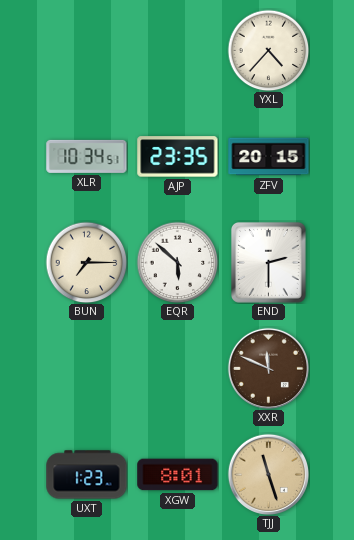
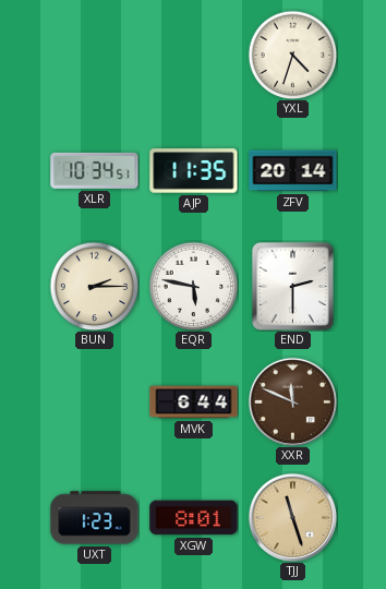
YXL: 4:37 -> 4:33
AJP: 23:35 -> 11:35
ZFV: 20:15 -> 20:14
BUN: 7:15 -> 2:15
EQR: 5:52 -> 5:47
MVK: none -> 6:44
